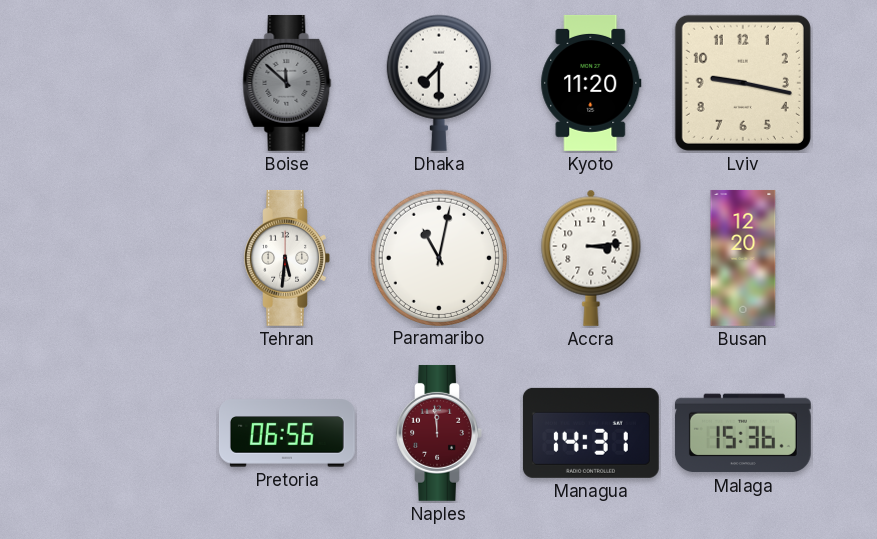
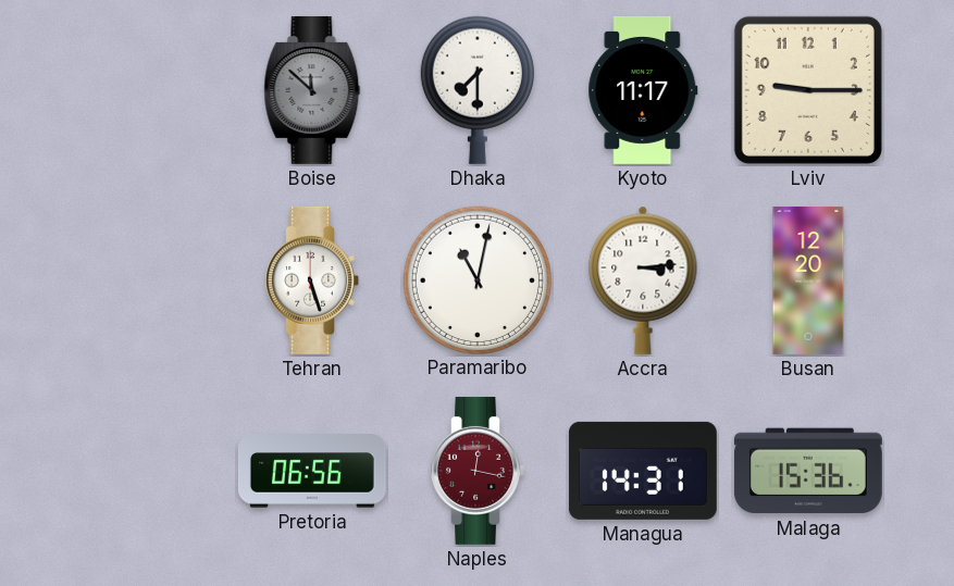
Kyoto: 11:20 -> 11:17
Lviv: 9:17 -> 9:15
Tehran: 5:31 -> 5:27
Naples: 11:59 -> 12:17
